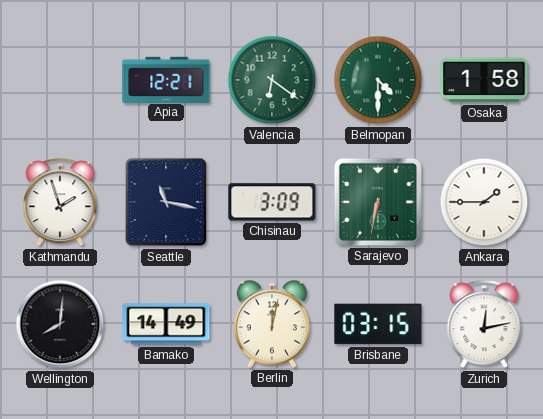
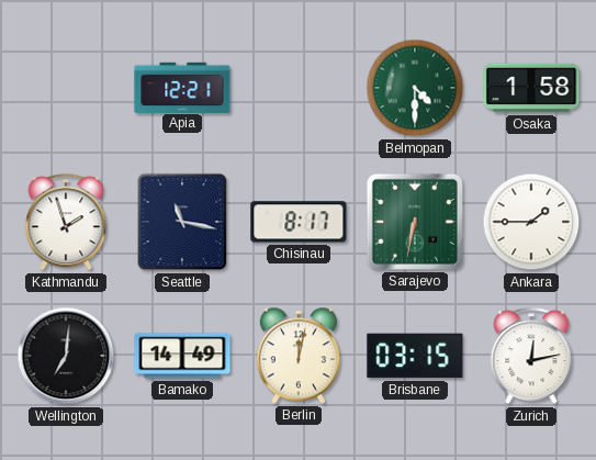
Valencia: 6:21 -> none
Chisinau: 3:09 -> 8:17
Wellington: 8:01 -> 7:01
